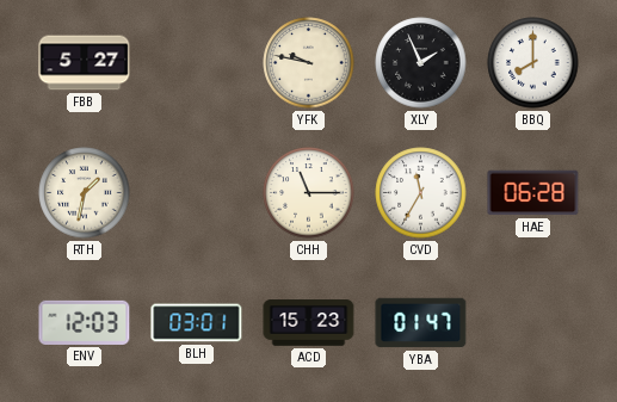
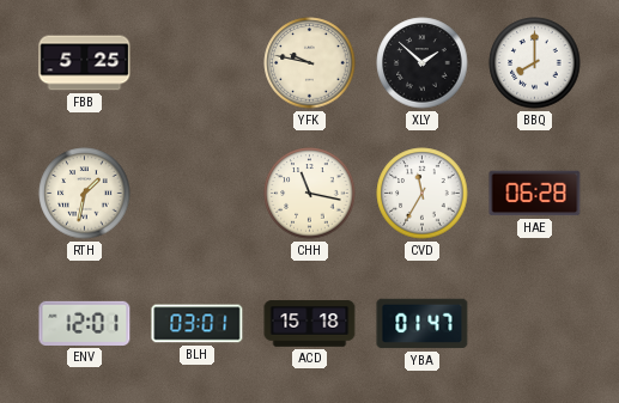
FBB: 5:27 -> 5:25
XLY: 1:56 -> 1:52
CHH: 11:15 -> 11:17
ENV: 12:03 -> 12:01
ACD: 15:23 -> 15:18
